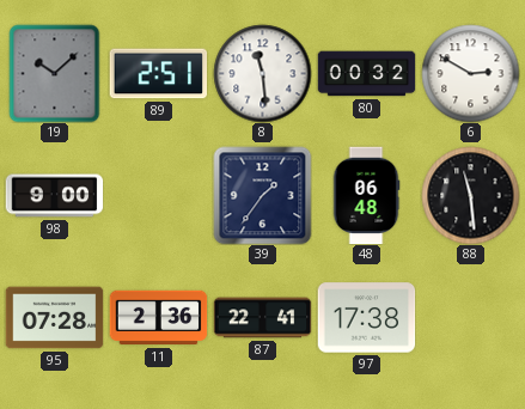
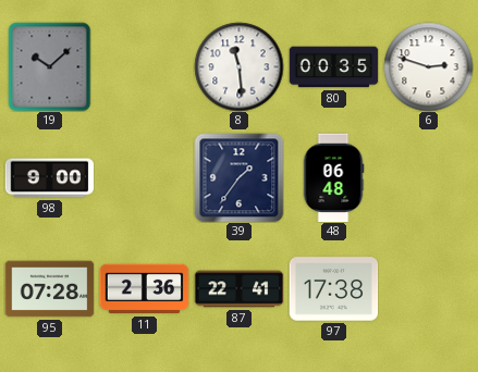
89: 2:51 -> none
80: 00:32 -> 00:35
6: 2:50 -> 2:48
88: 11:29 -> none
